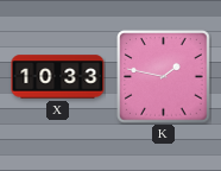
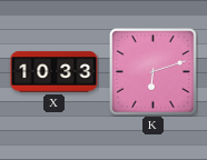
K: 1:47 -> 6:12
